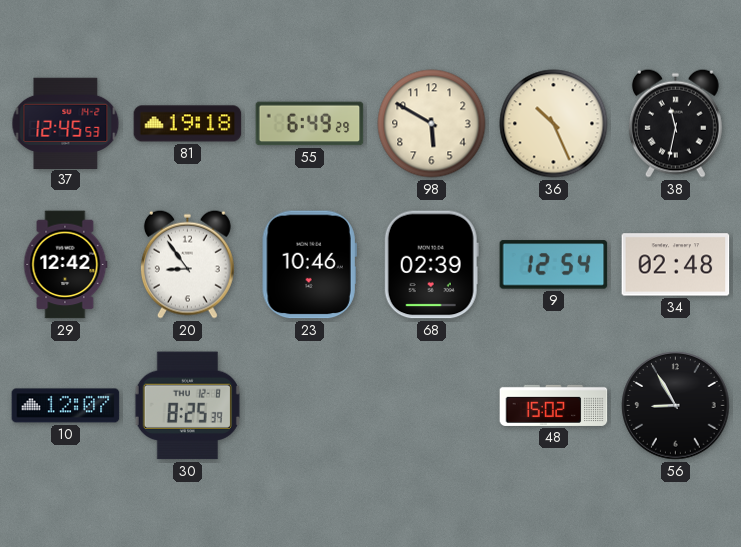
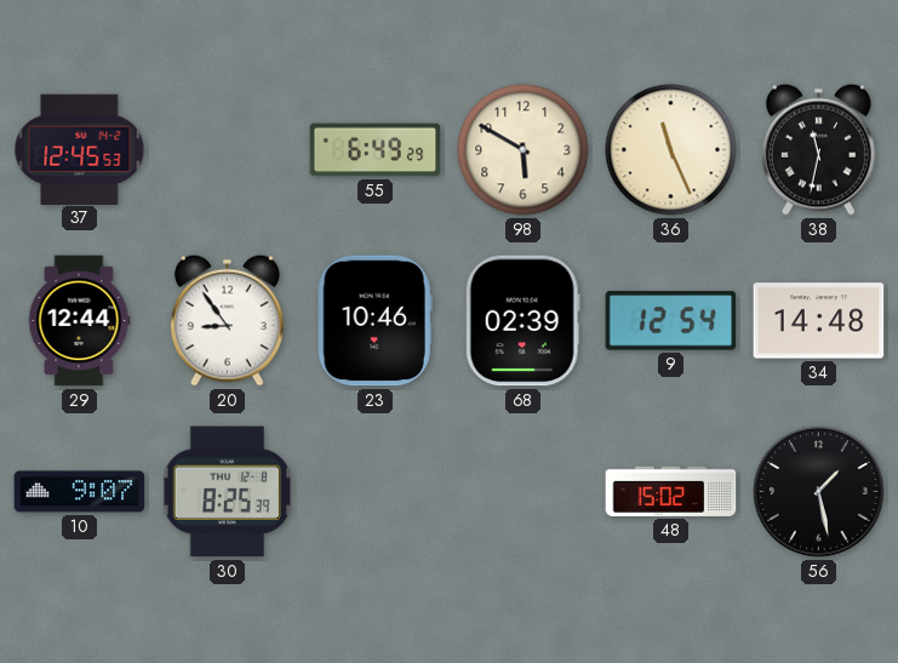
81: 19:18 -> none
36: 10:26 -> 11:26
29: 12:42 -> 12:44
34: 02:48 -> 14:48
10: 12:07 -> 9:07
56: 8:55 -> 1:28
